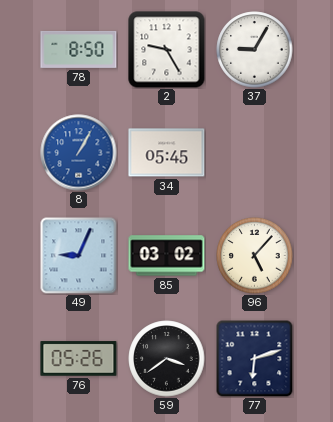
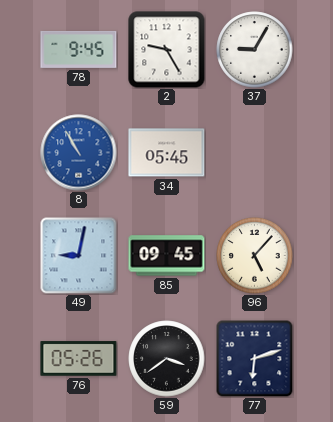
78: 8:50 -> 9:45
8: 1:05 -> 10:55
49: 9:04 -> 9:02
85: 03:02 -> 09:45
